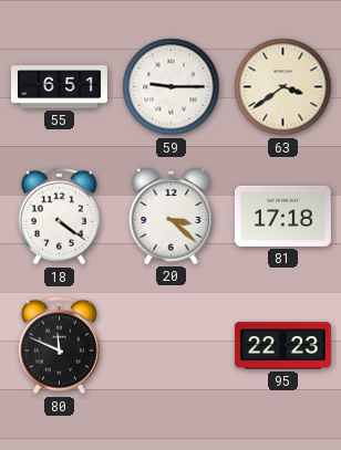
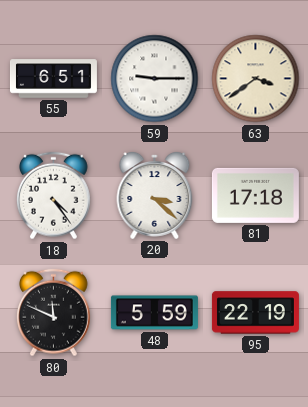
18: 4:21 -> 4:24
48: none -> 5:59
95: 22:23 -> 22:19
